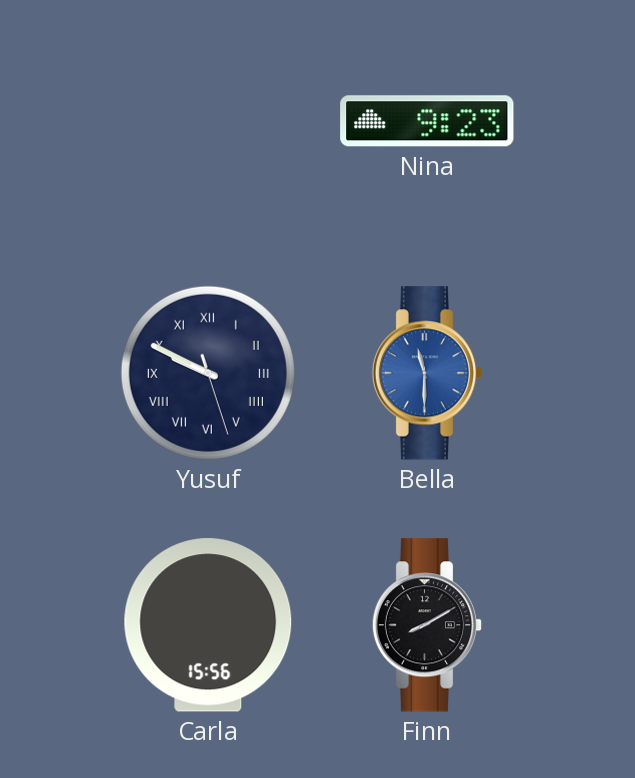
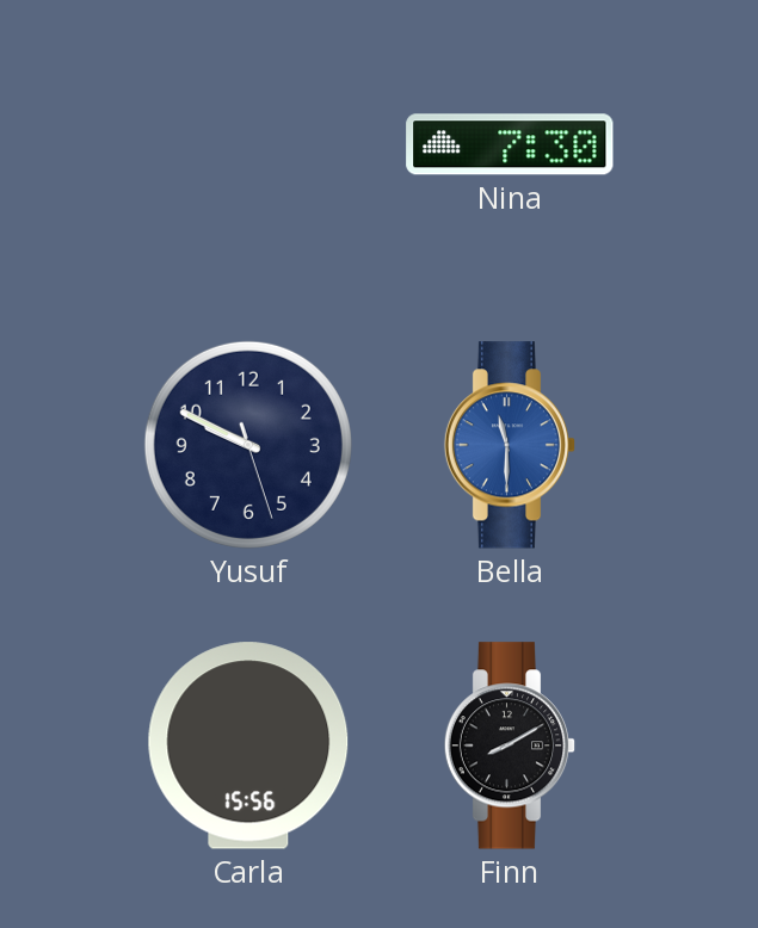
Nina: 9:23 -> 7:30
Yusuf numerals: Roman -> Arabic
